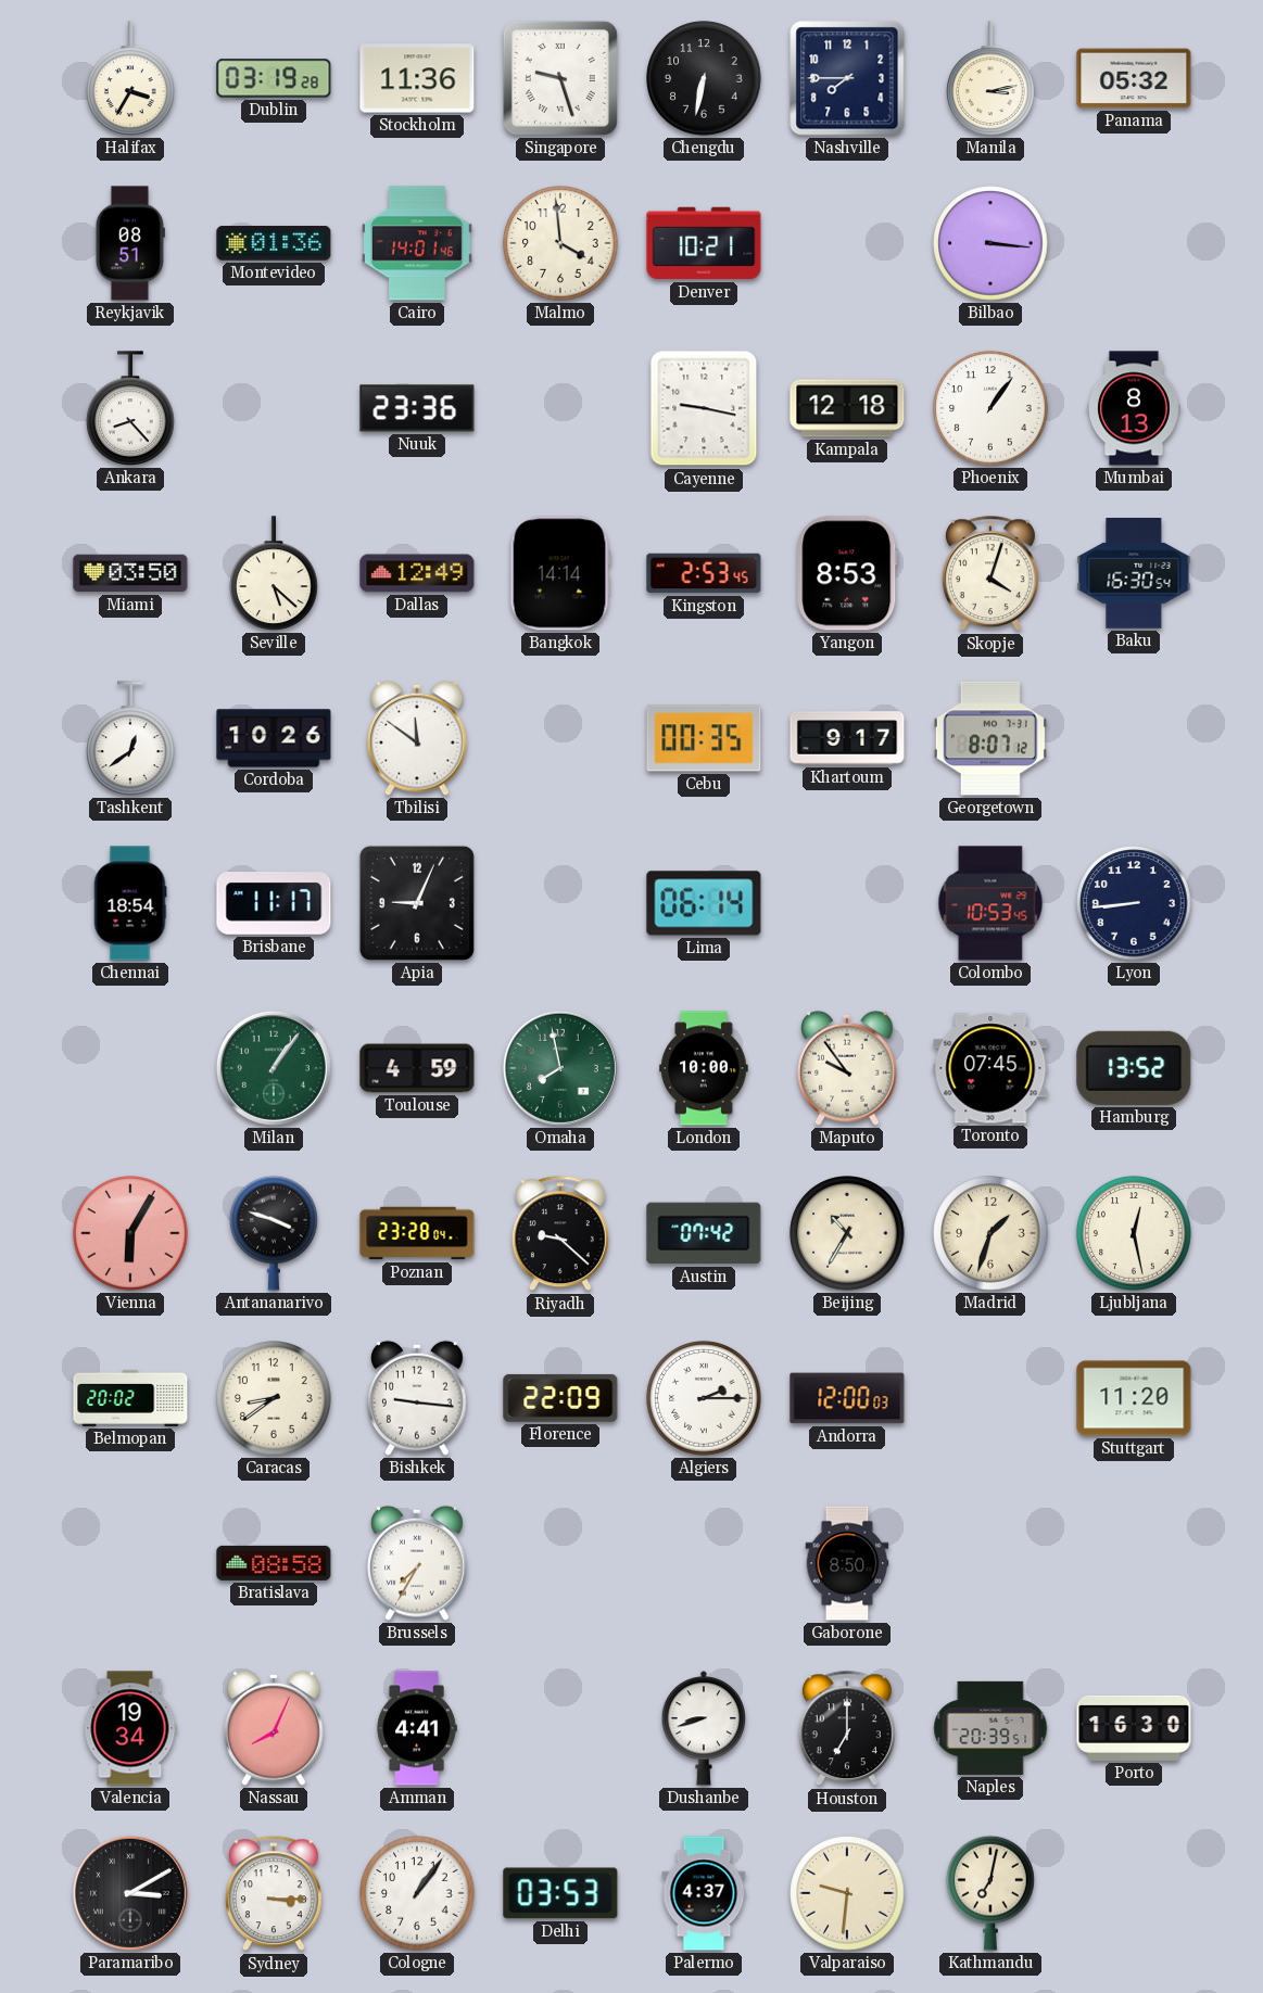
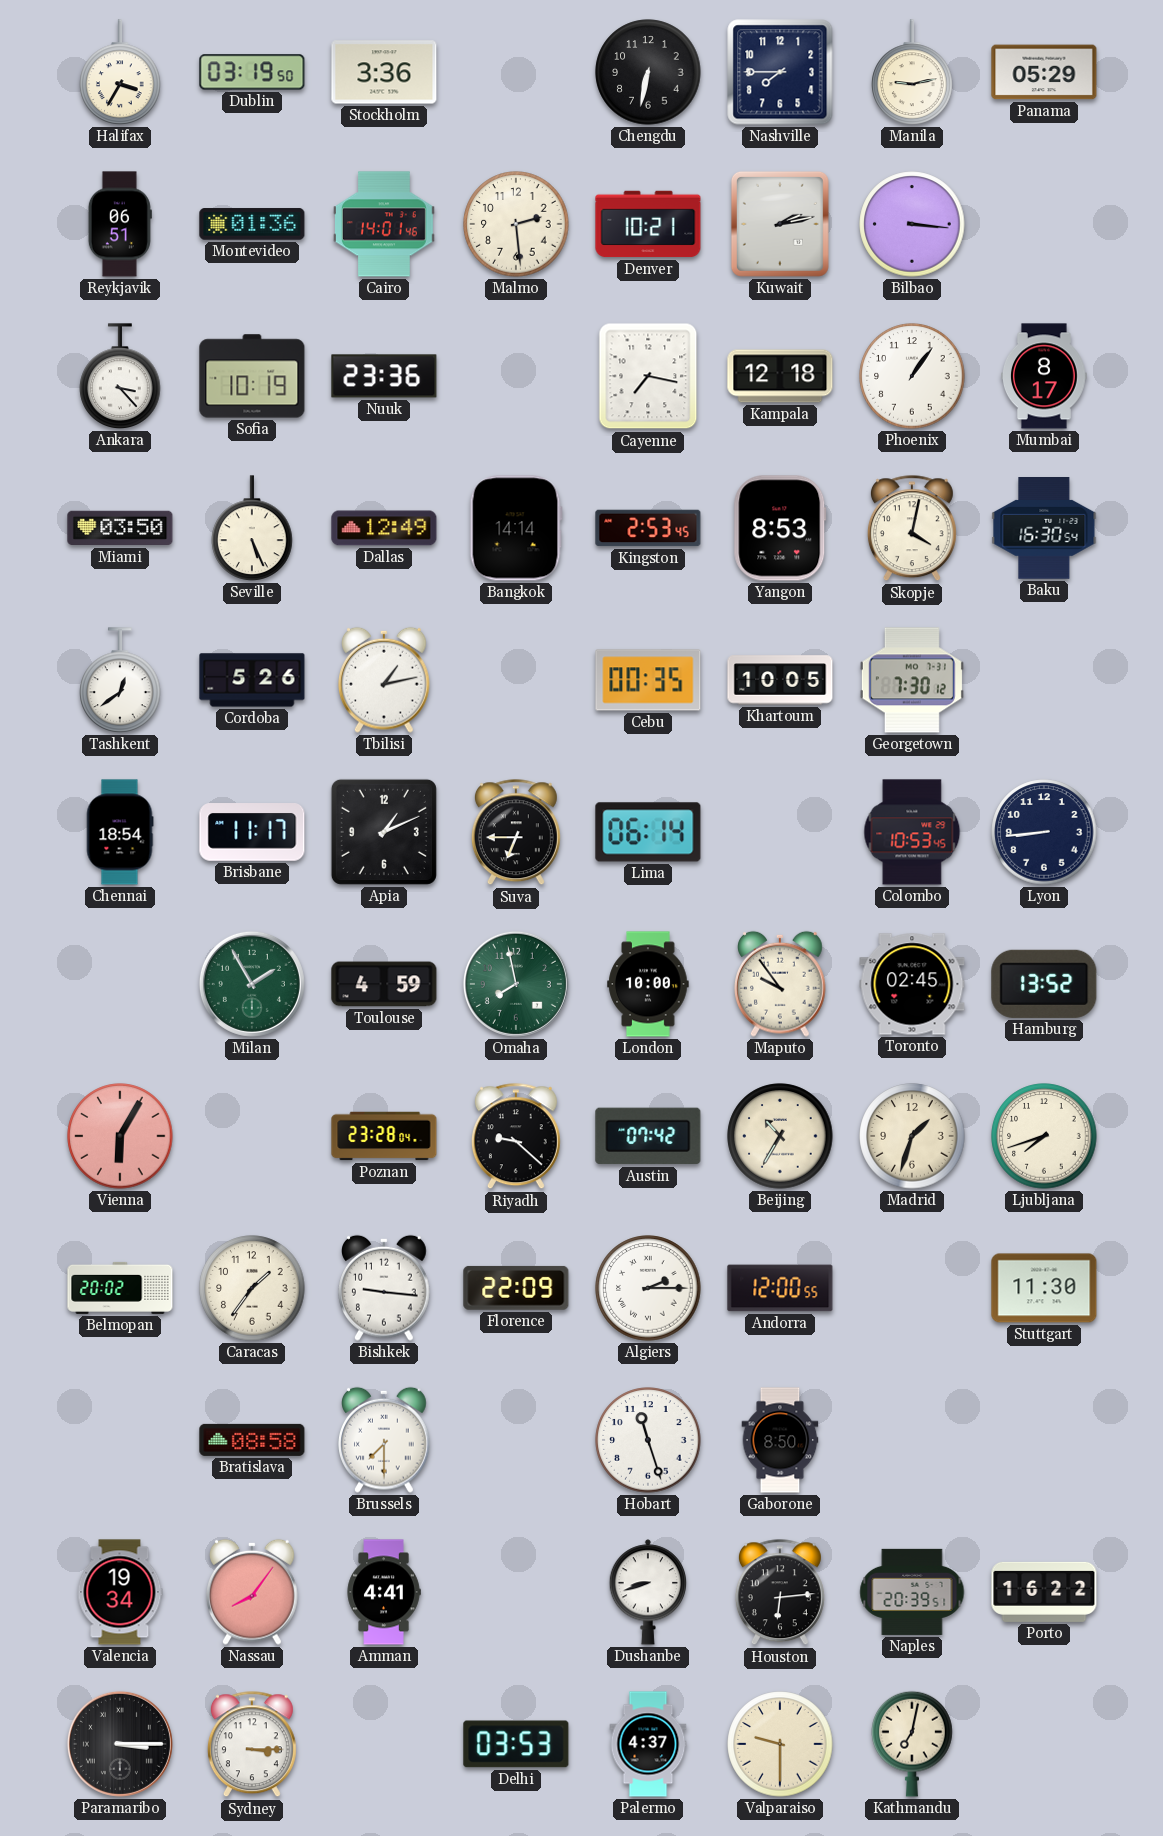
Dublin: 03:19:28 -> 03:19:50
Stockholm: 11:36 -> 3:36
Singapore: 9:27 -> none
Manila: 3:13 -> 9:13
Panama: 05:32 -> 05:29
Reykjavik: 08:51 -> 06:51
Malmo: 3:59 -> 2:29
Kuwait: none -> 2:13
Ankara: 8:23 -> 3:23
Sofia: none -> 10:19
Cayenne: 9:17 -> 7:17
Mumbai: 8:13 -> 8:17
Seville: 5:22 -> 5:26
Skopje: 4:03 -> 4:02
Cordoba: 10:26 -> 5:26
Tbilisi: 11:51 -> 1:13
Khartoum: 9:17 -> 10:05
Georgetown: 8:07 -> 7:30
Apia: 9:04 -> 1:11
Suva: none -> 6:45
Milan: 1:06 -> 1:55
Toronto: 07:45 -> 02:45
Antananarivo: 3:48 -> none
Ljubljana: 12:28 -> 7:42
Caracas: 8:39 -> 1:36
Andorra: 12:00:03 -> 12:00:55
Stuttgart: 11:20 -> 11:30
Brussels: 7:35 -> 7:30
Hobart: none -> 11:27
Nassau: 8:04 -> 8:06
Houston: 7:00 -> 6:14
Porto: 16:30 -> 16:22
Paramaribo: 3:10 -> 3:15
Cologne: 1:06 -> none
Valparaiso: 9:31 -> 9:30
